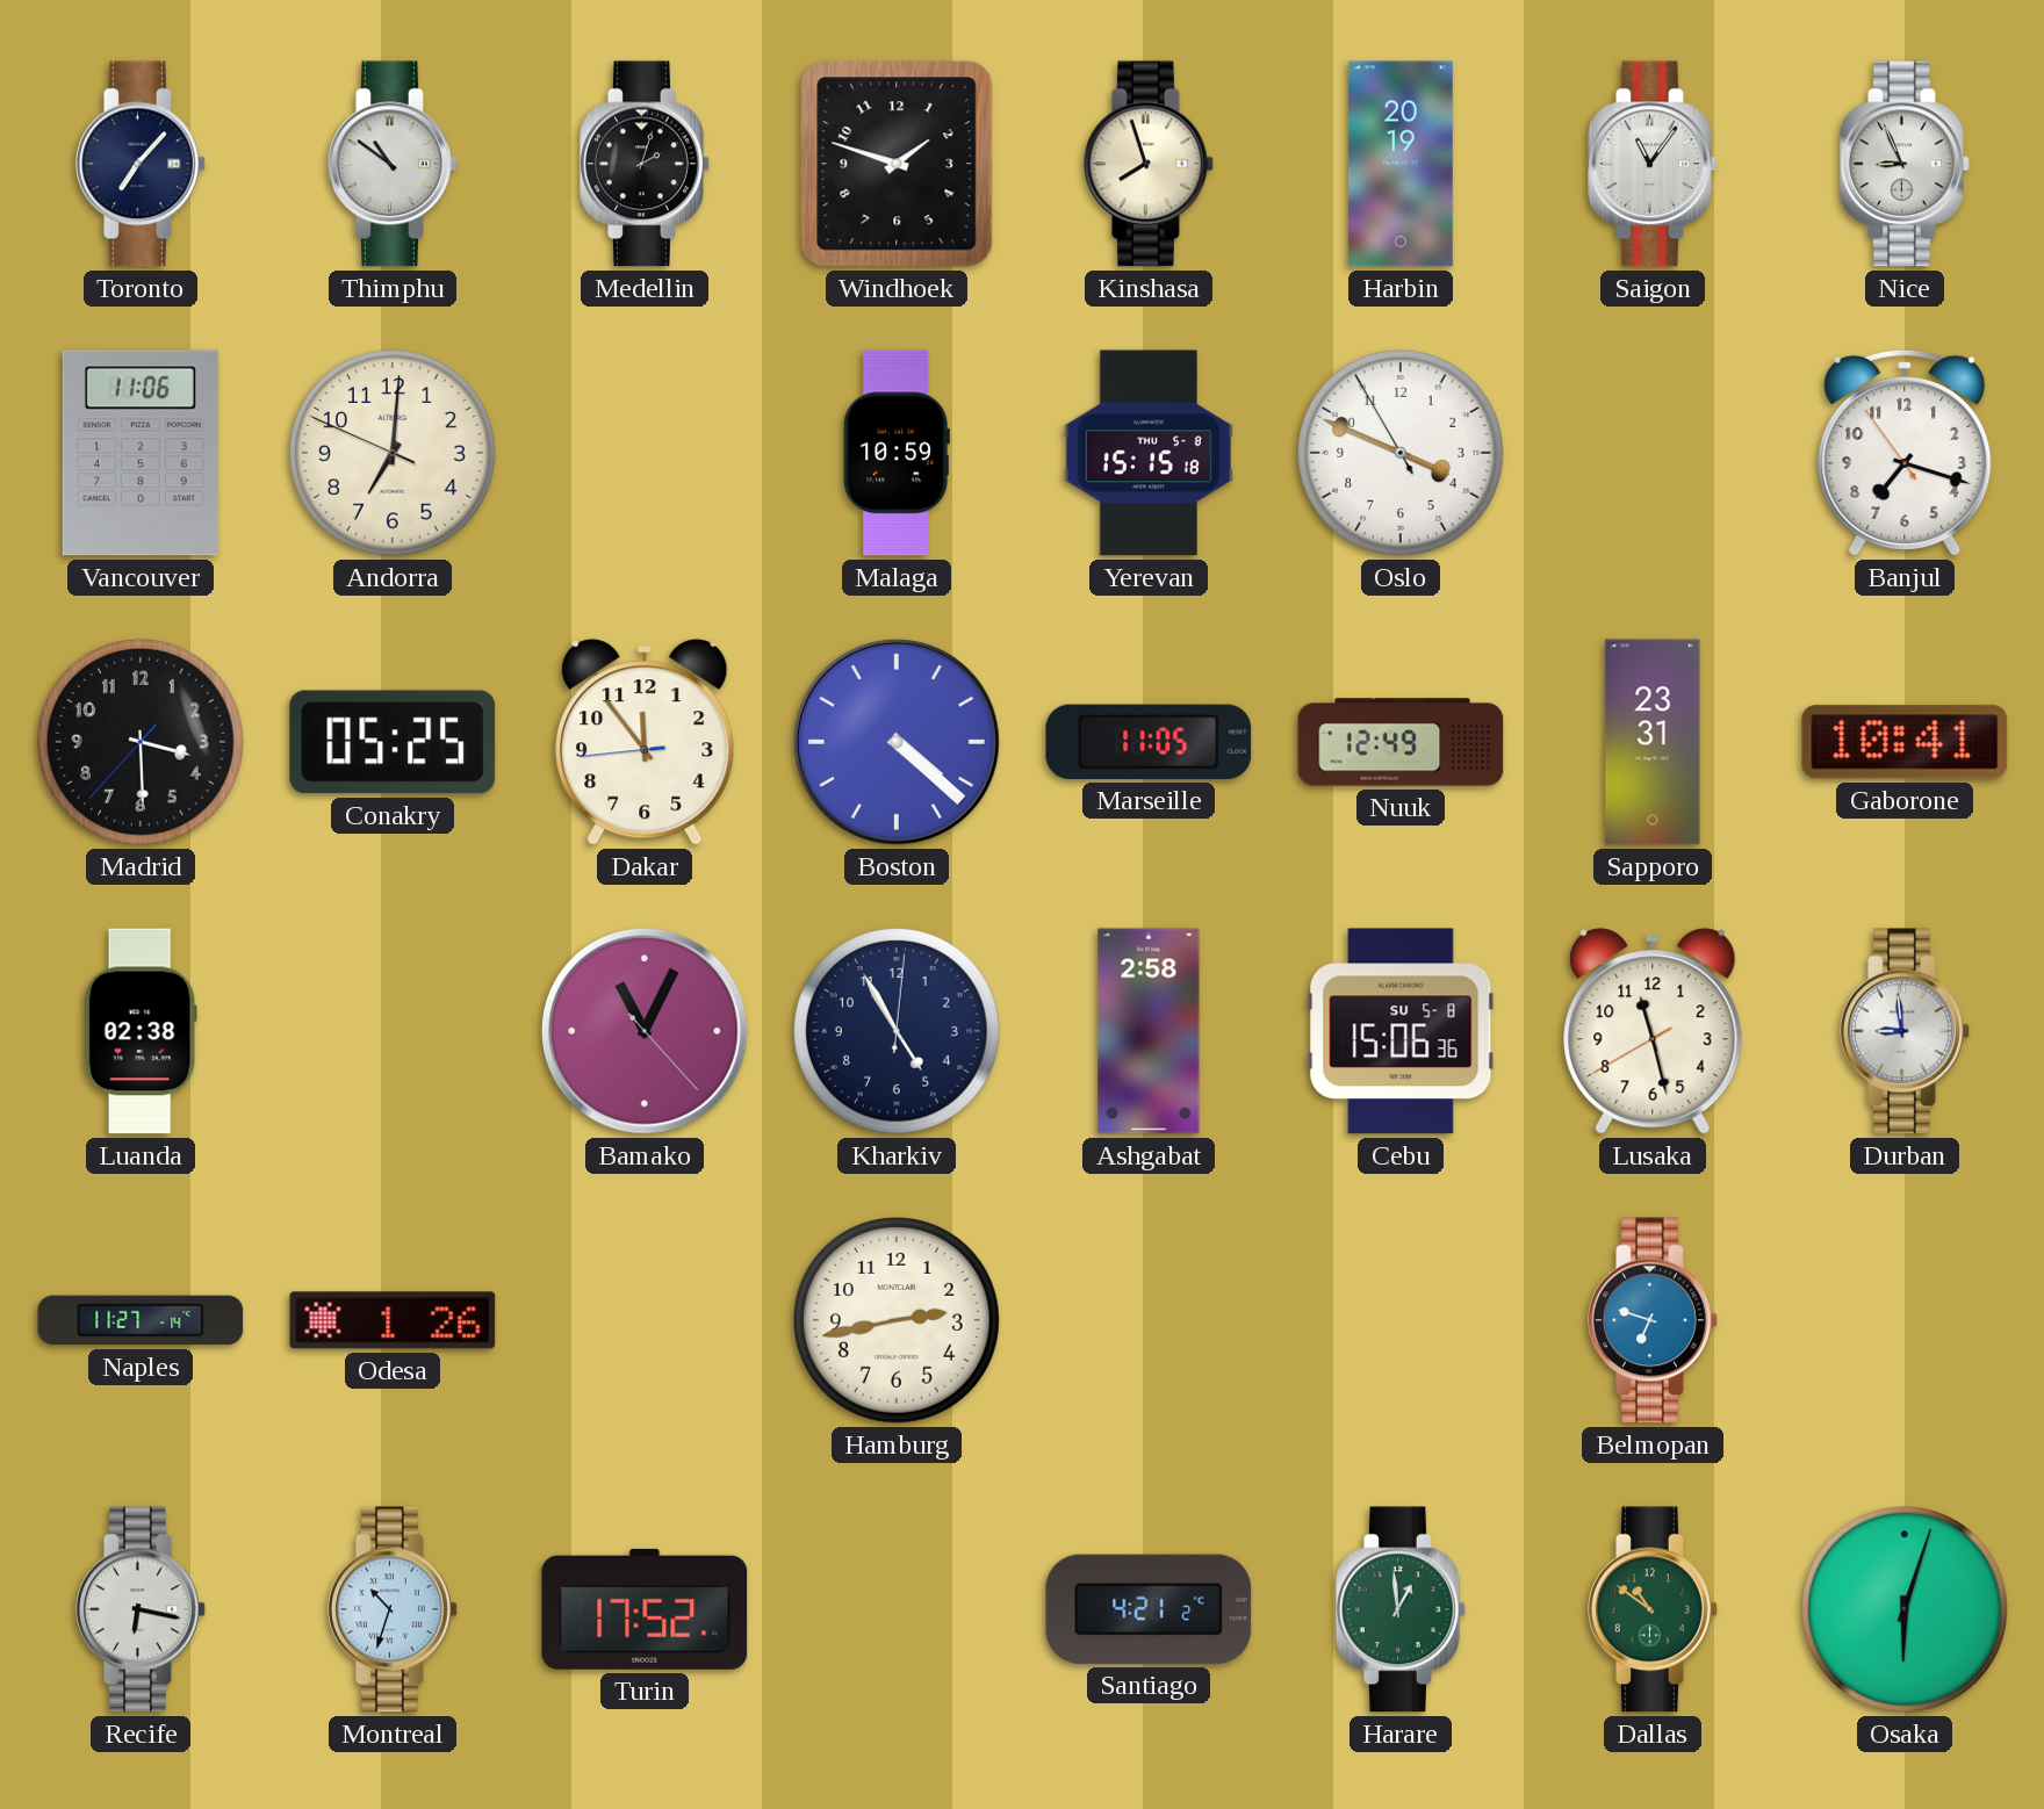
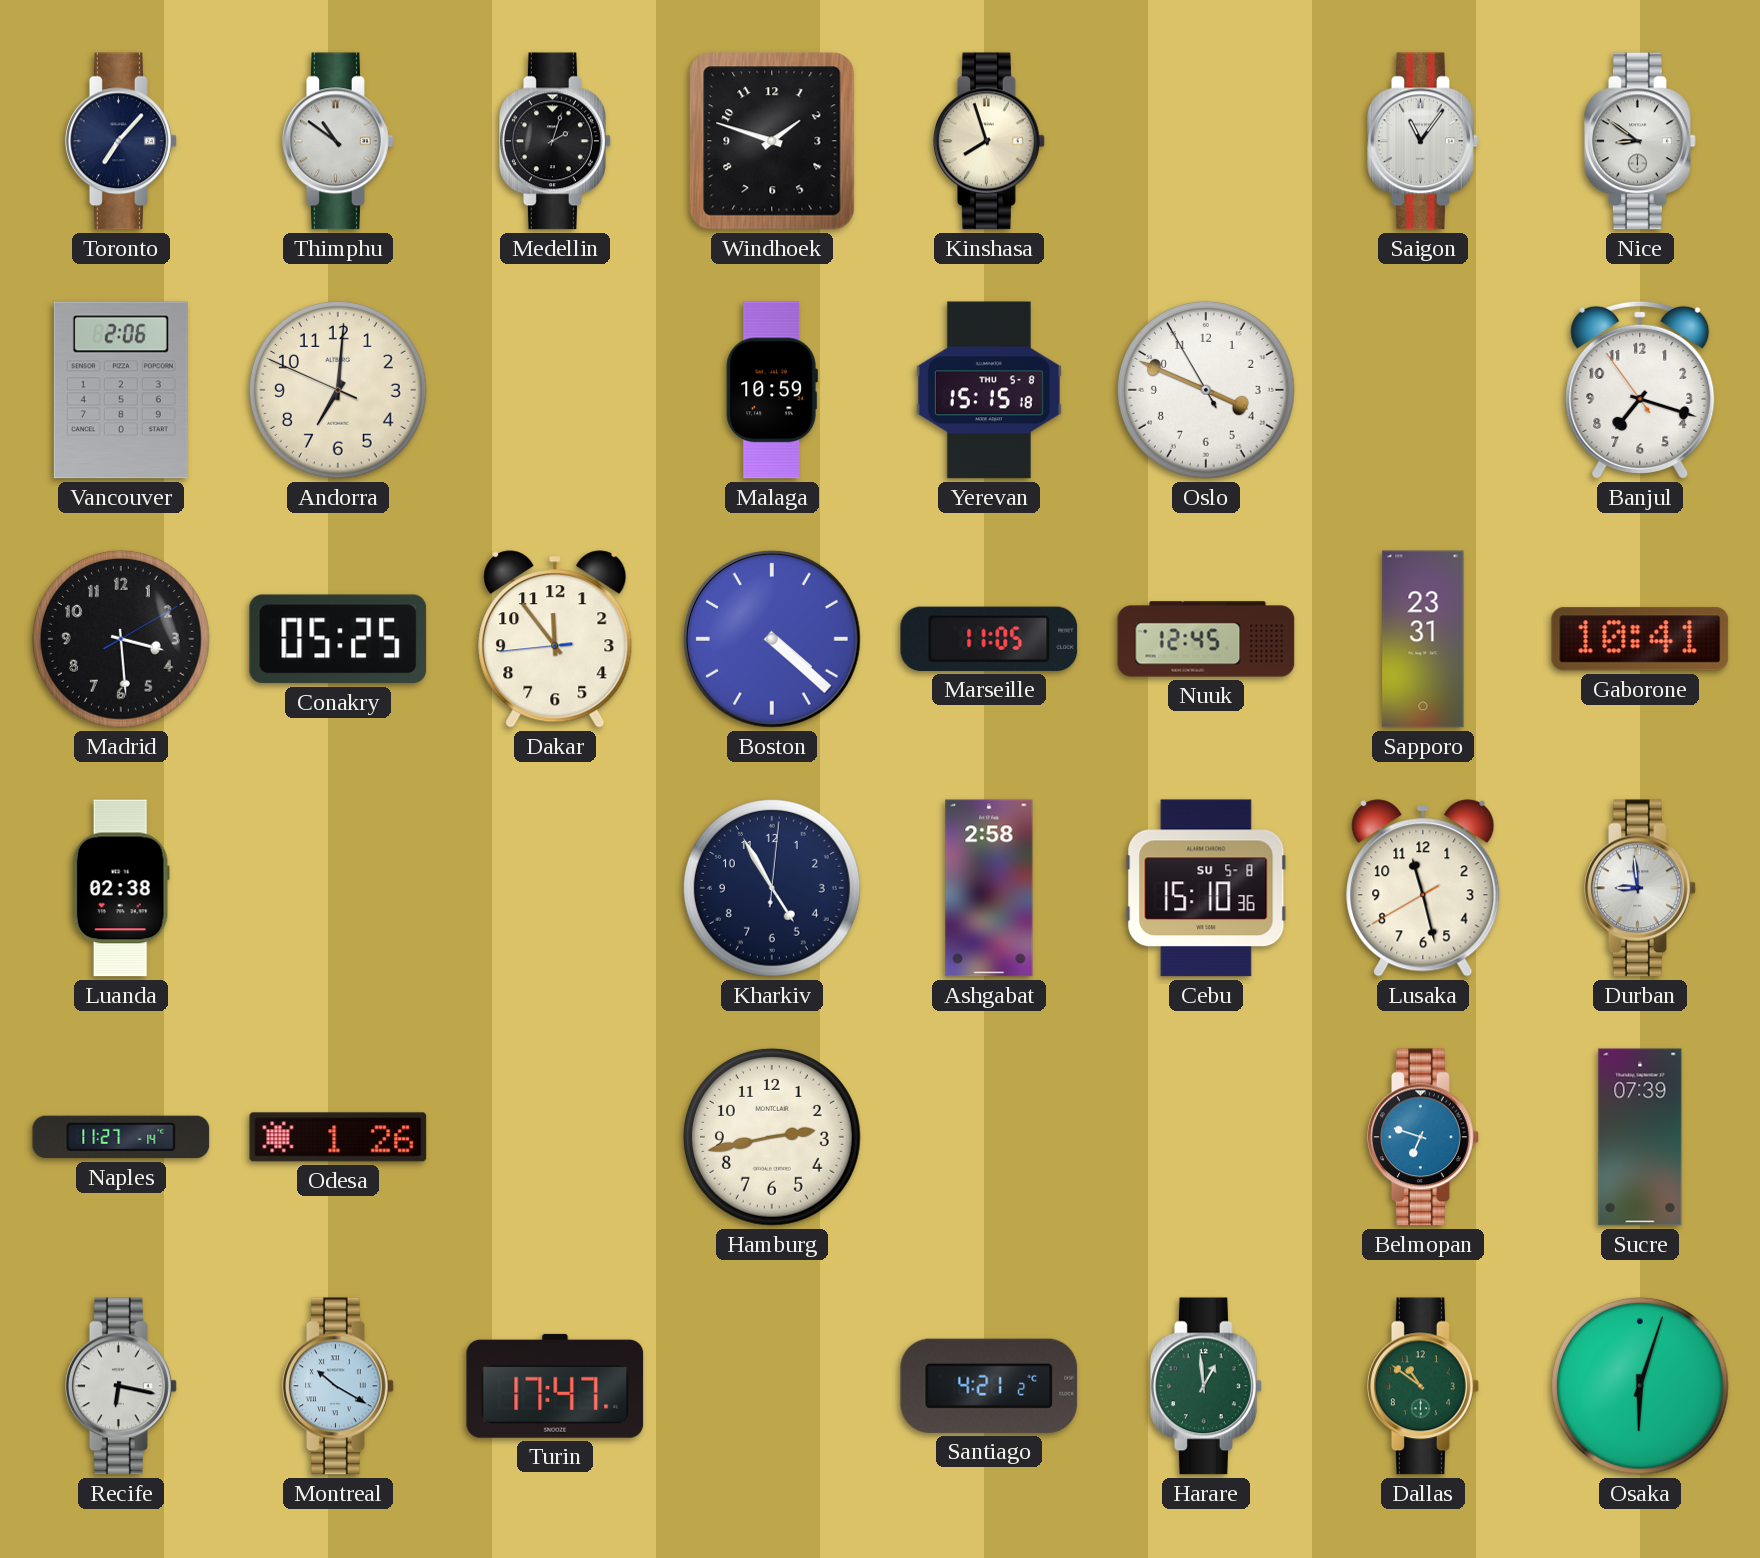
Harbin: 20:19 -> none
Nice: 8:56 -> 8:51
Vancouver: 11:06 -> 2:06
Madrid: 3:29:37 -> 3:29:10
Nuuk: 12:49 -> 12:45
Bamako: 11:04 -> none
Cebu: 15:06 -> 15:10
Sucre: none -> 07:39
Montreal: 10:33 -> 10:20
Turin: 17:52 -> 17:47
